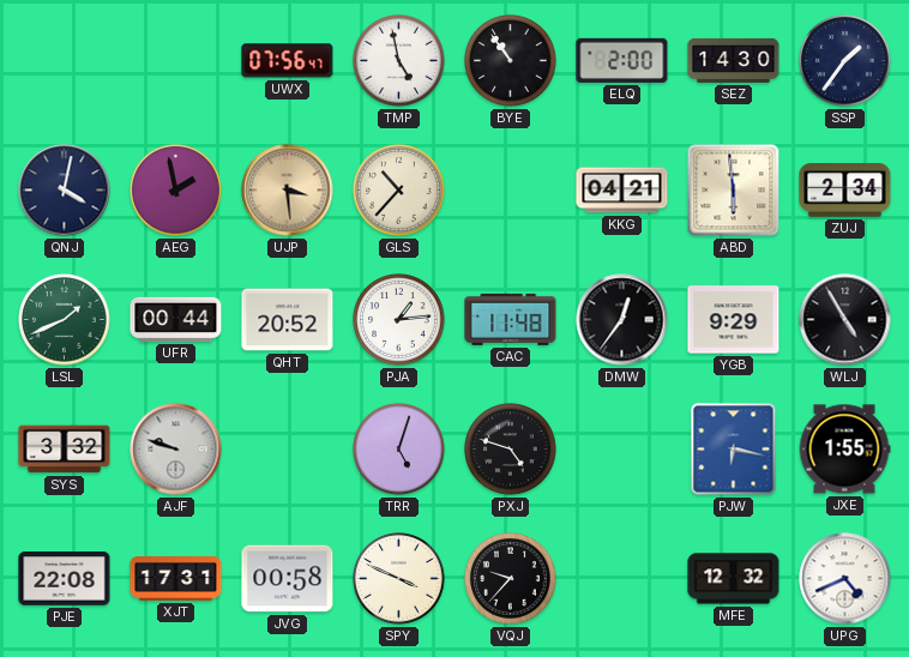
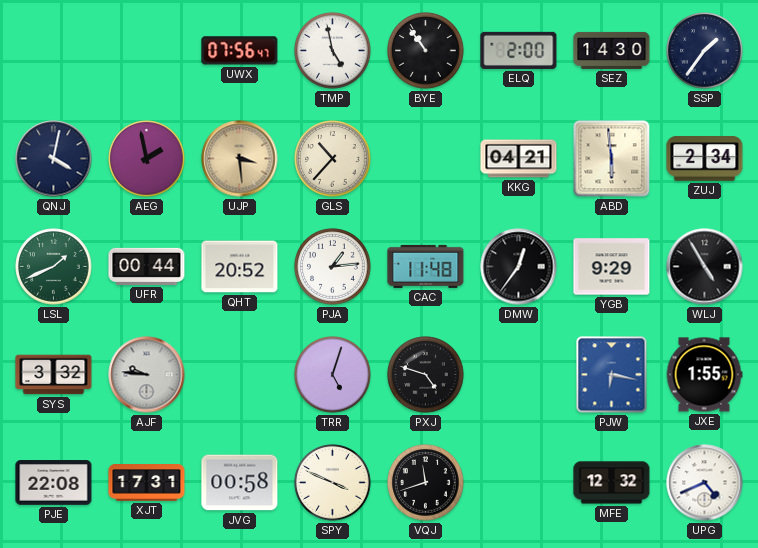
AJF: 9:48 -> 9:46
VQJ: 9:37 -> 11:42
